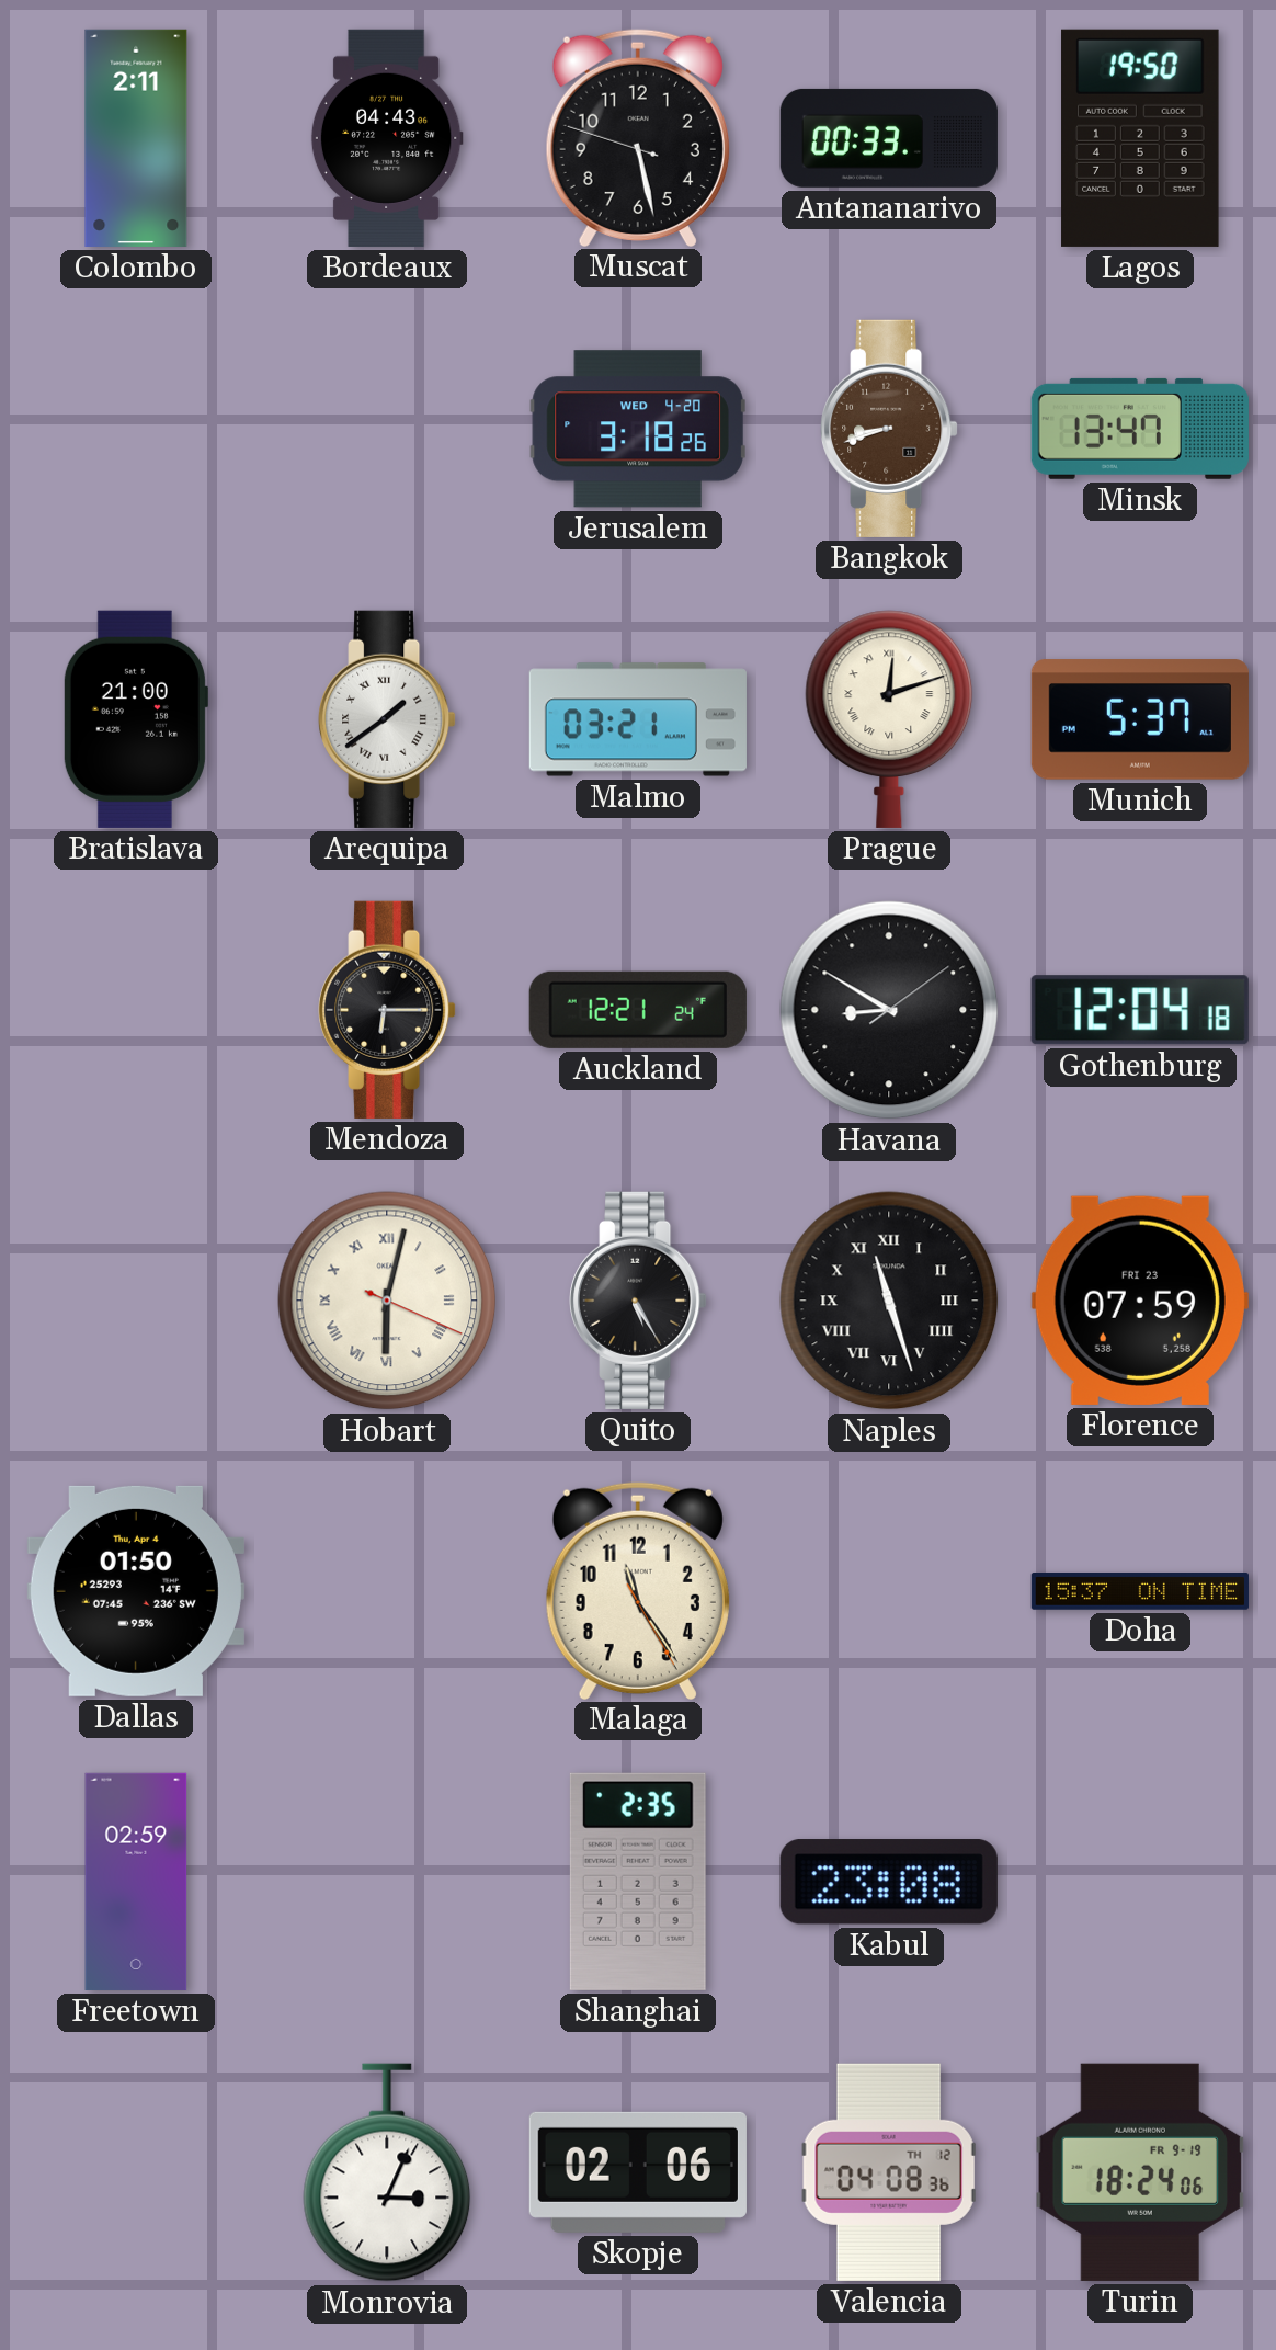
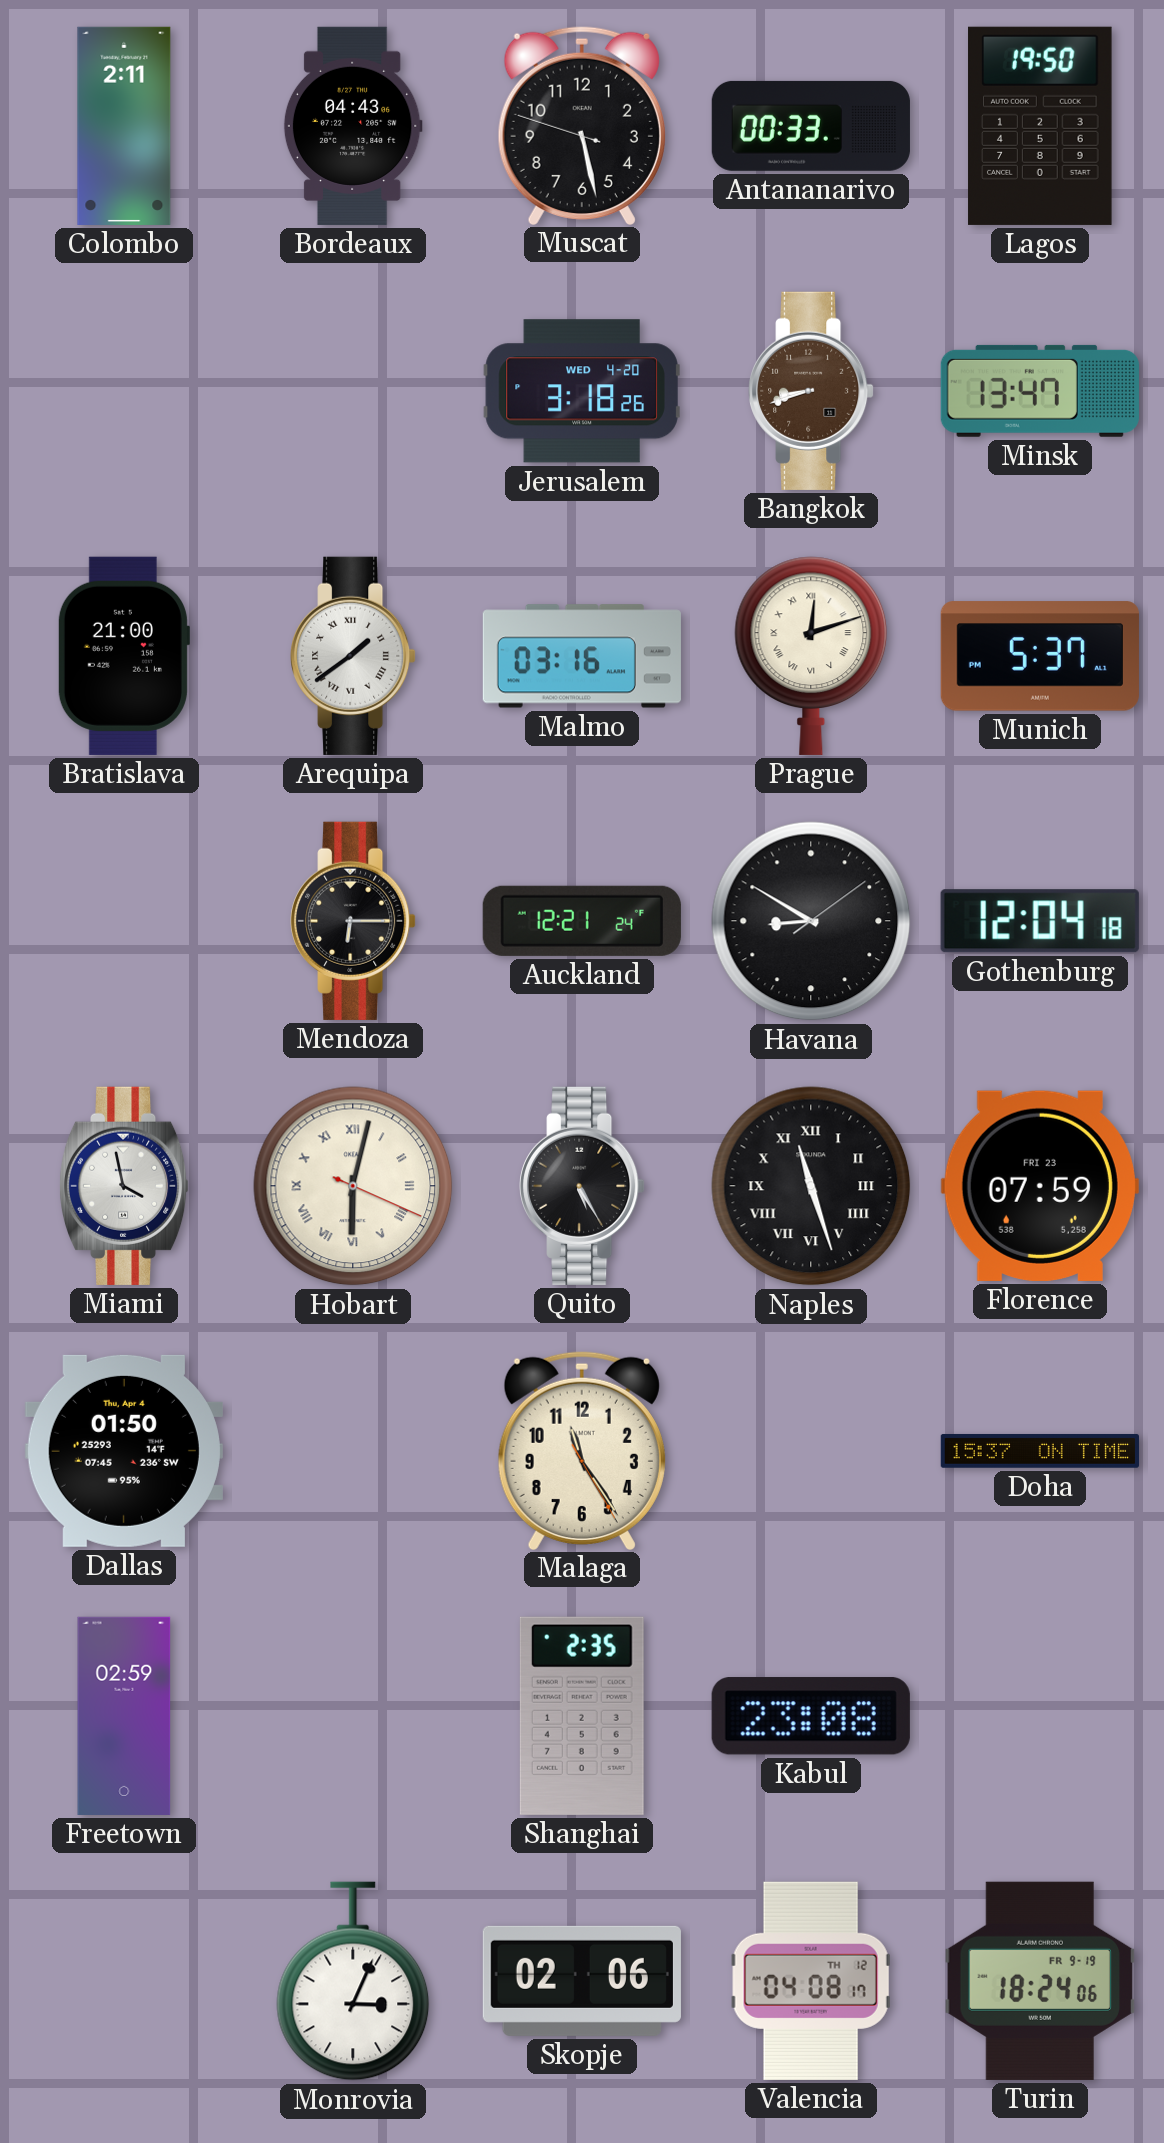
Malmo: 03:21 -> 03:16
Miami: none -> 3:58
Valencia: 04:08:36 -> 04:08:17
